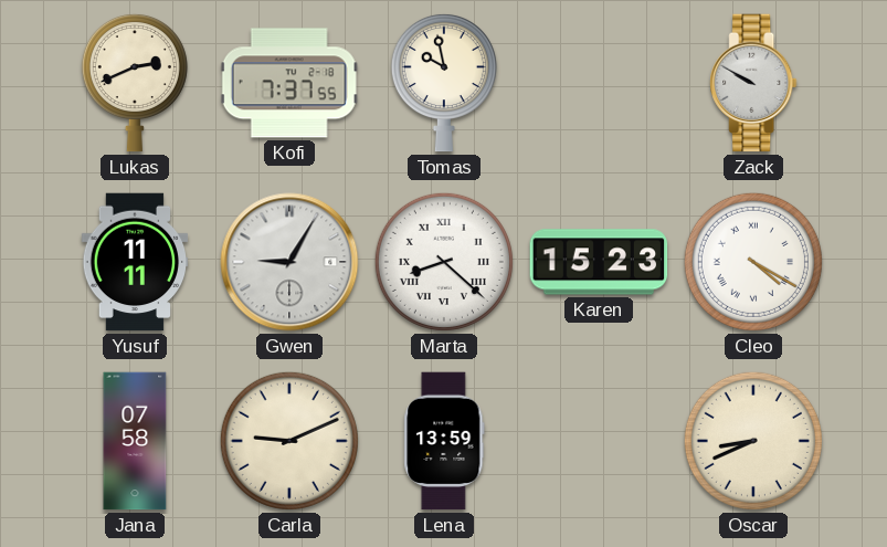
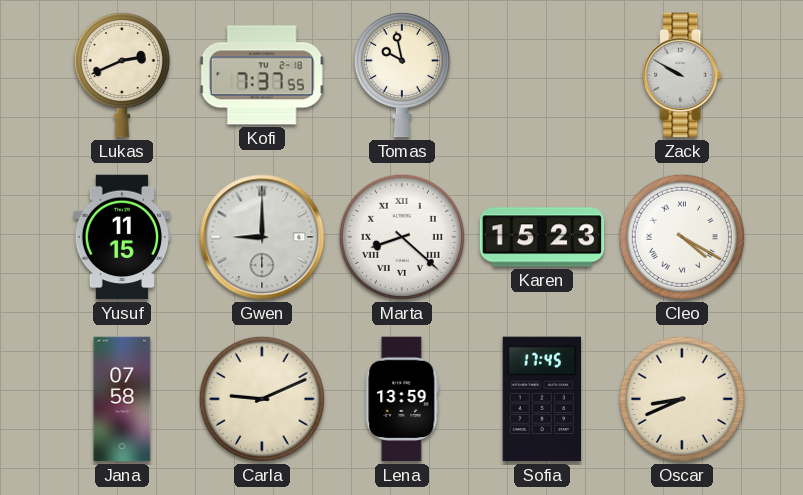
Yusuf: 11:11 -> 11:15
Gwen: 9:05 -> 9:00
Sofia: none -> 17:45
